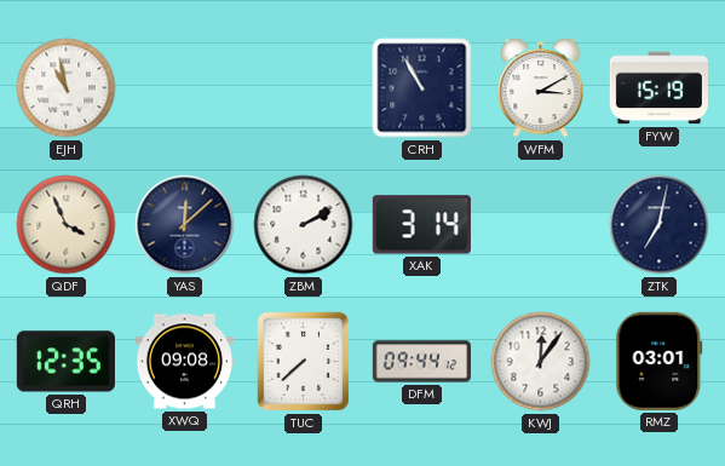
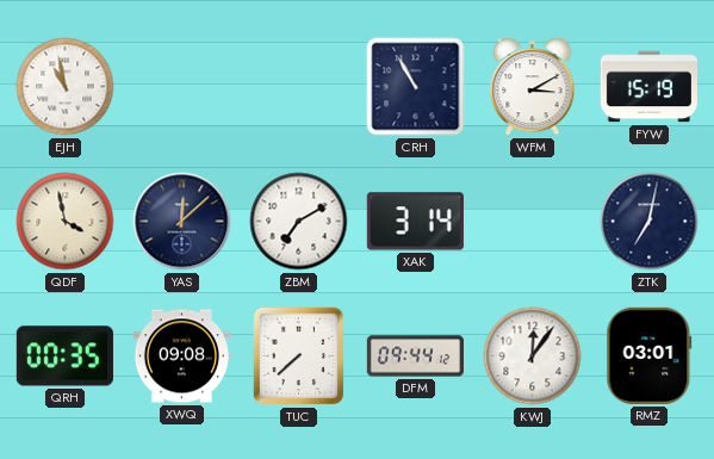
QDF: 3:56 -> 3:58
ZBM: 2:10 -> 7:10
QRH: 12:35 -> 00:35
